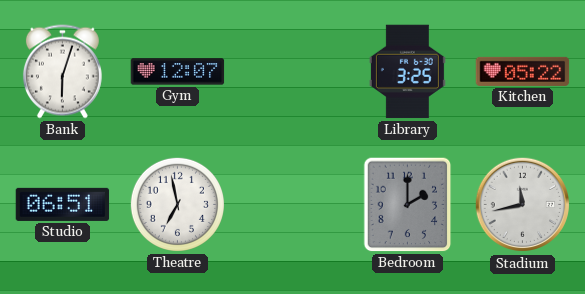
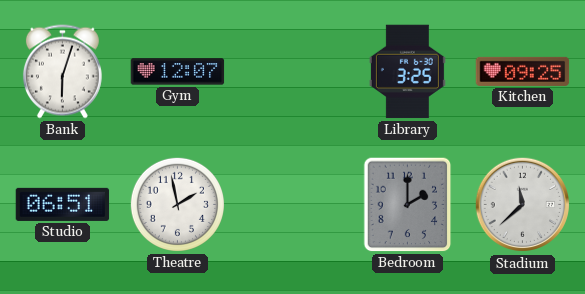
Kitchen: 05:22 -> 09:25
Theatre: 6:58 -> 1:58
Stadium: 11:43 -> 11:38
